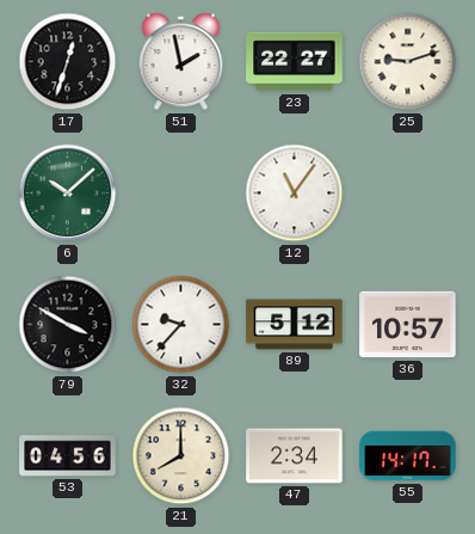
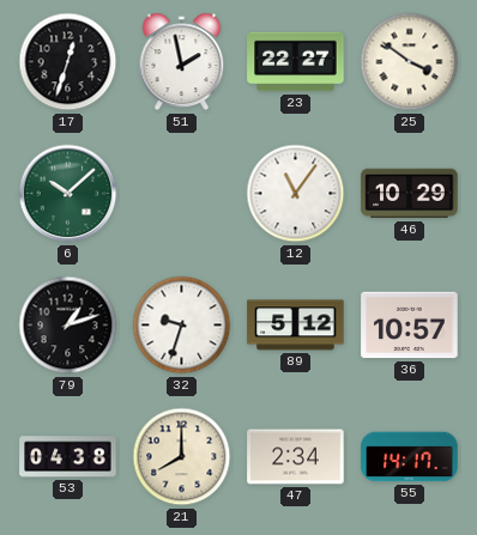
25: 9:12 -> 3:51
46: none -> 10:29
79: 3:50 -> 1:12
32: 9:37 -> 9:33
53: 04:56 -> 04:38
